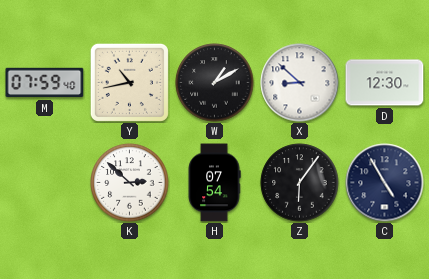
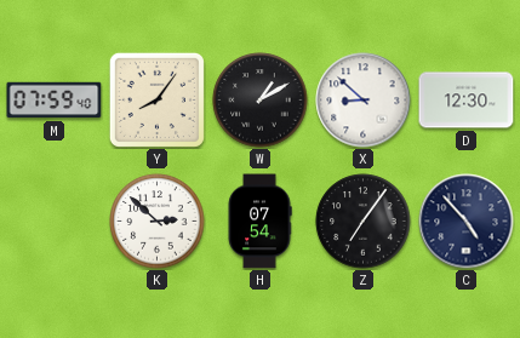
Y: 10:43 -> 8:06
Z: 6:06 -> 7:06
C: 4:55 -> 4:53
